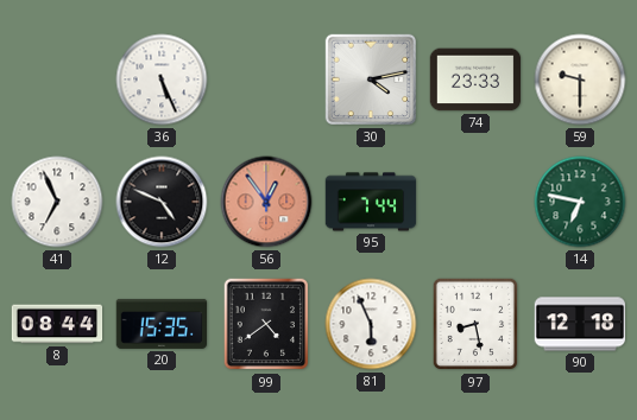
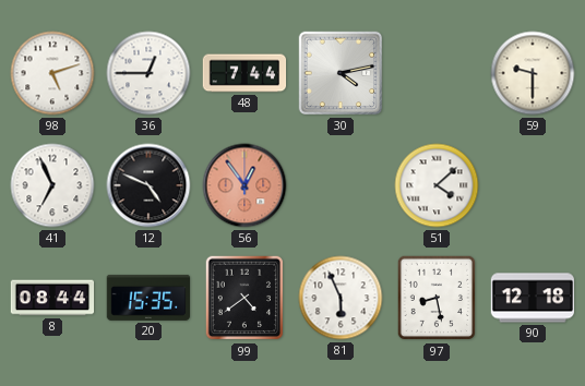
98: none -> 5:12
36: 5:26 -> 12:45
48: none -> 7:44
74: 23:33 -> none
95: 7:44 -> none
51: none -> 4:08
14: 6:47 -> none
